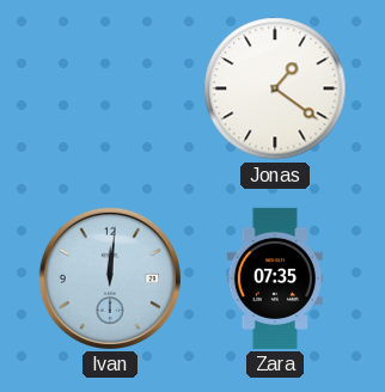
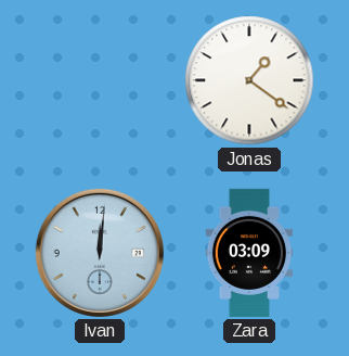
Zara: 07:35 -> 03:09
